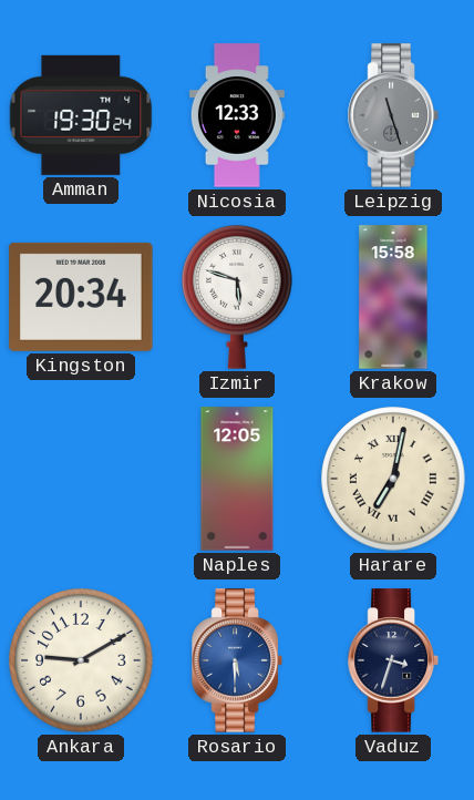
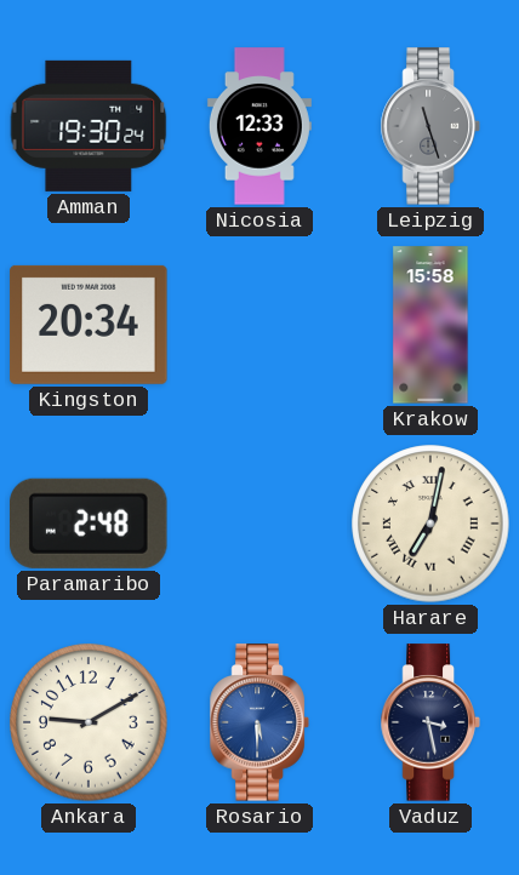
Izmir: 5:48 -> none
Paramaribo: none -> 2:48
Naples: 12:05 -> none
Vaduz: 3:33 -> 3:28
